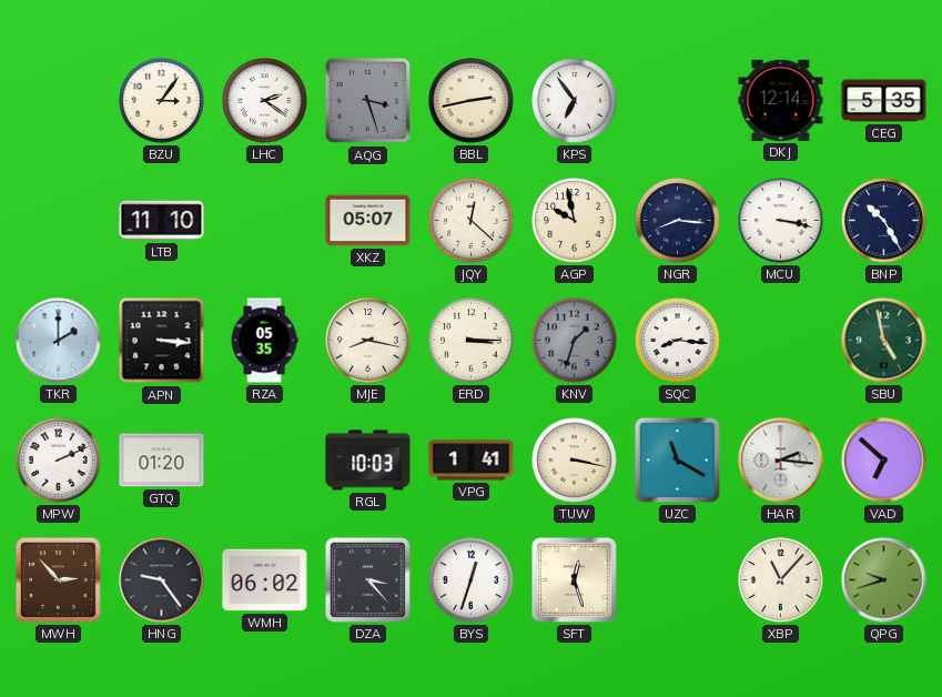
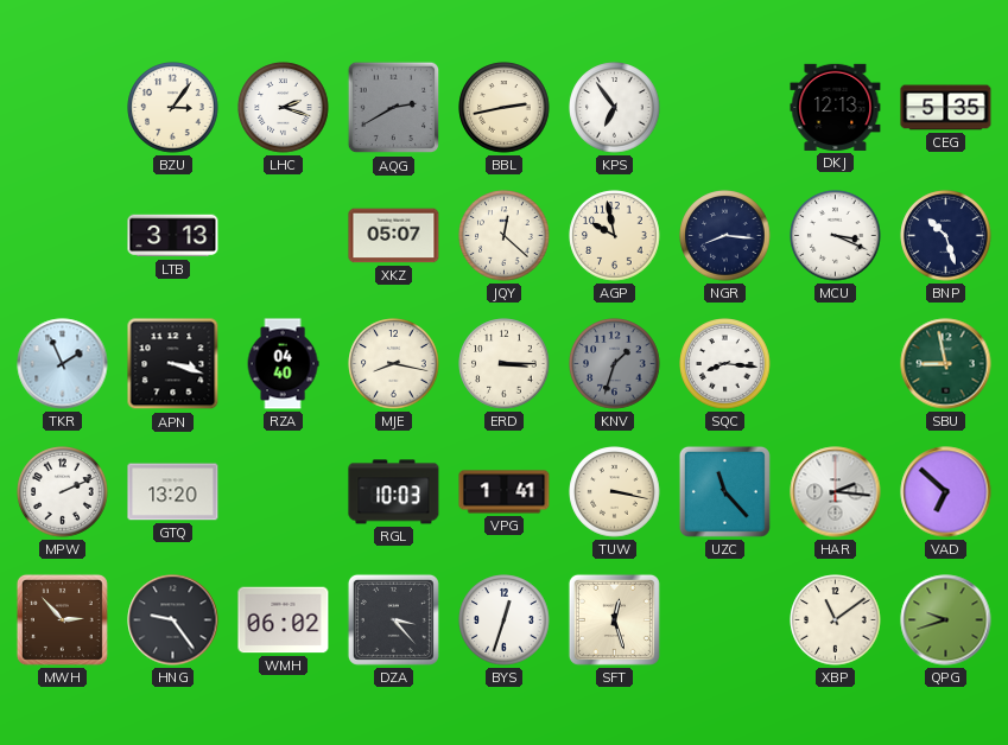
LHC: 2:21 -> 2:18
AQG: 3:27 -> 2:40
DKJ: 12:14 -> 12:13
LTB: 11:10 -> 3:13
MCU: 3:17 -> 3:19
BNP: 10:25 -> 10:27
TKR: 2:00 -> 1:56
APN: 3:16 -> 3:18
RZA: 05:35 -> 04:40
SBU: 4:58 -> 8:58
GTQ: 01:20 -> 13:20
UZC: 11:20 -> 11:23
XBP: 11:07 -> 11:09
